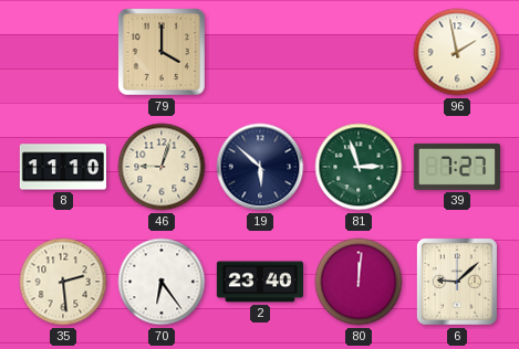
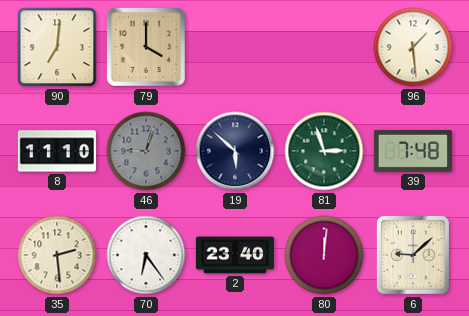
90: none -> 7:01
96: 1:58 -> 1:29
46 dial: cream -> grey
39: 7:27 -> 7:48
